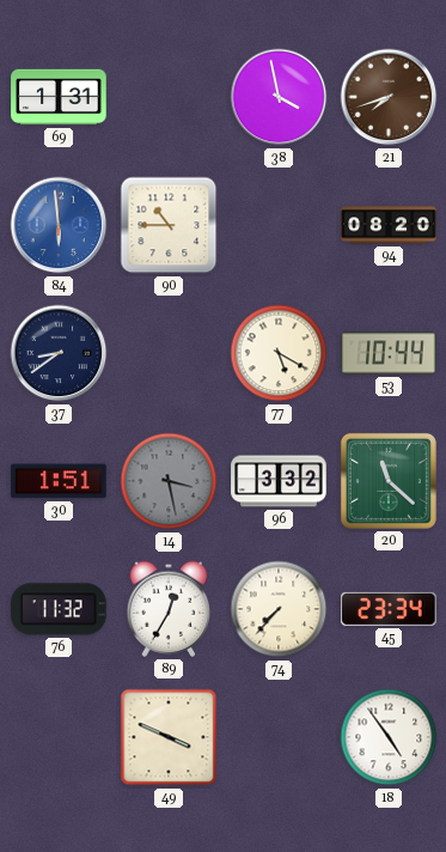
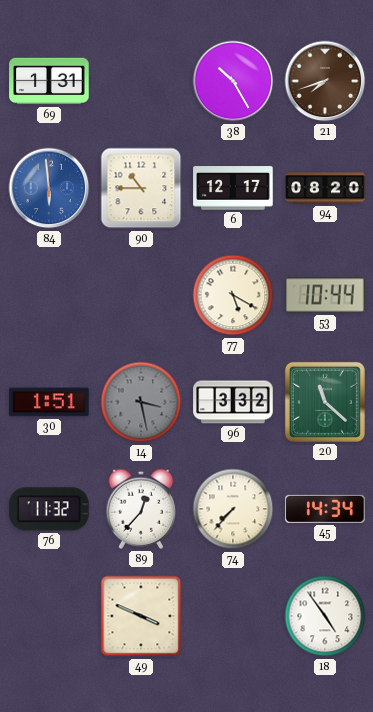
38: 3:58 -> 10:25
6: none -> 12:17
37: 8:39 -> none
89: 12:35 -> 12:37
45: 23:34 -> 14:34
